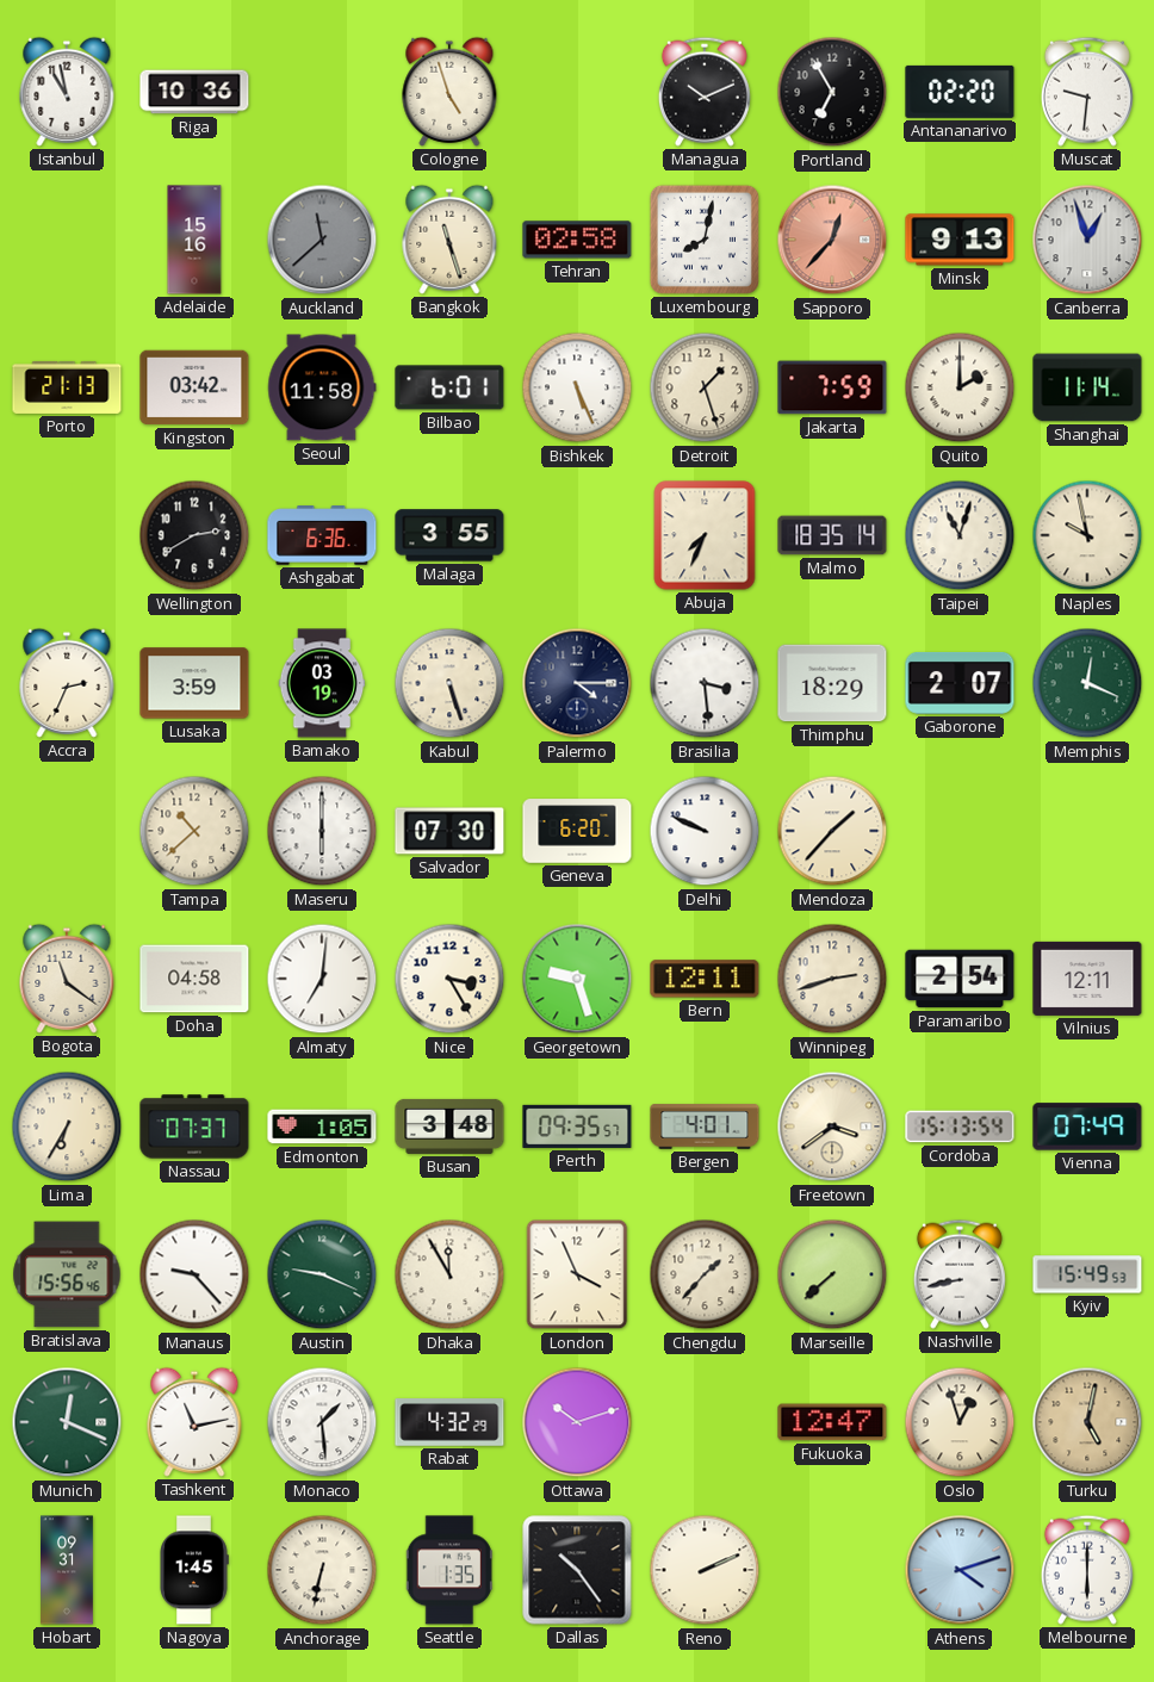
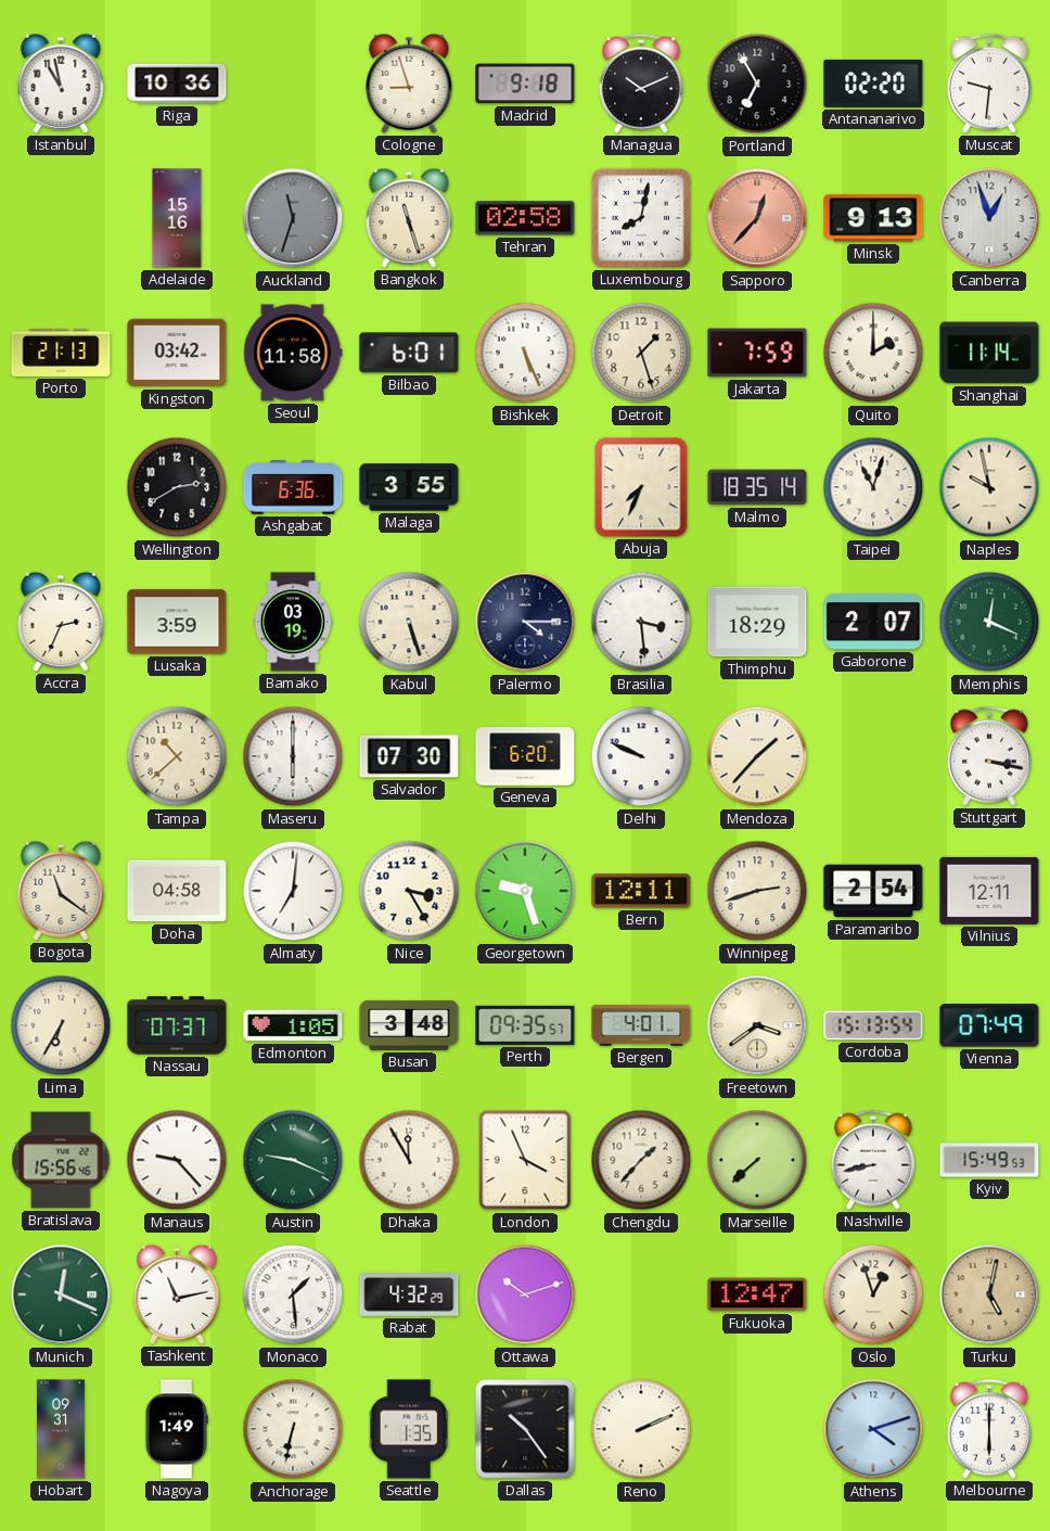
Cologne: 4:57 -> 8:57
Madrid: none -> 9:18
Auckland: 11:38 -> 11:33
Stuttgart: none -> 3:17
Nagoya: 1:45 -> 1:49
